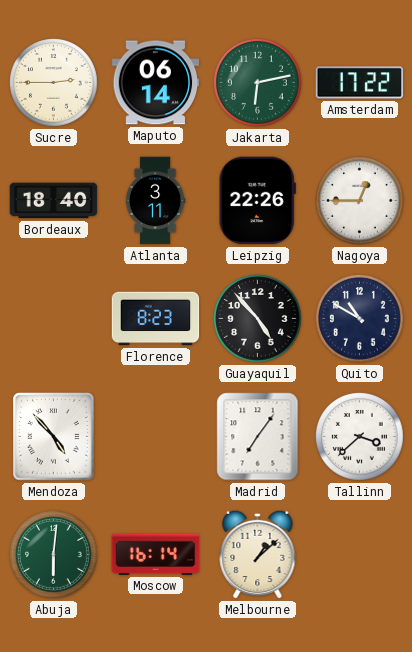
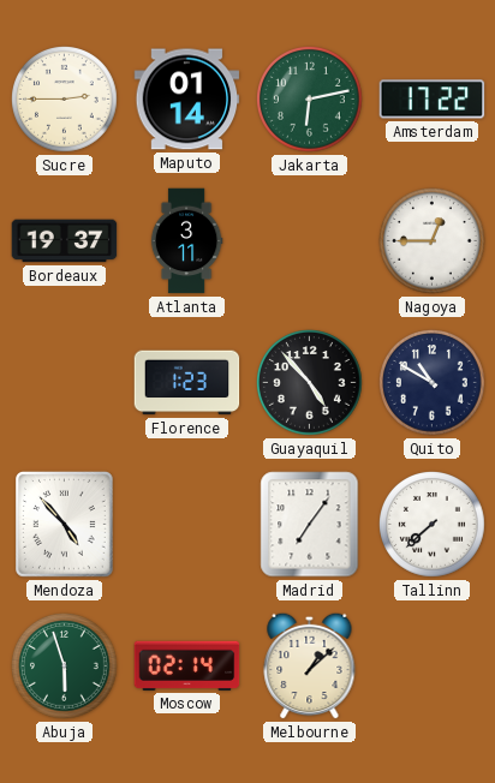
Maputo: 06:14 -> 01:14
Bordeaux: 18:40 -> 19:37
Leipzig: 22:26 -> none
Florence: 8:23 -> 1:23
Tallinn: 3:38 -> 7:38
Abuja: 6:01 -> 5:57
Moscow: 16:14 -> 02:14
